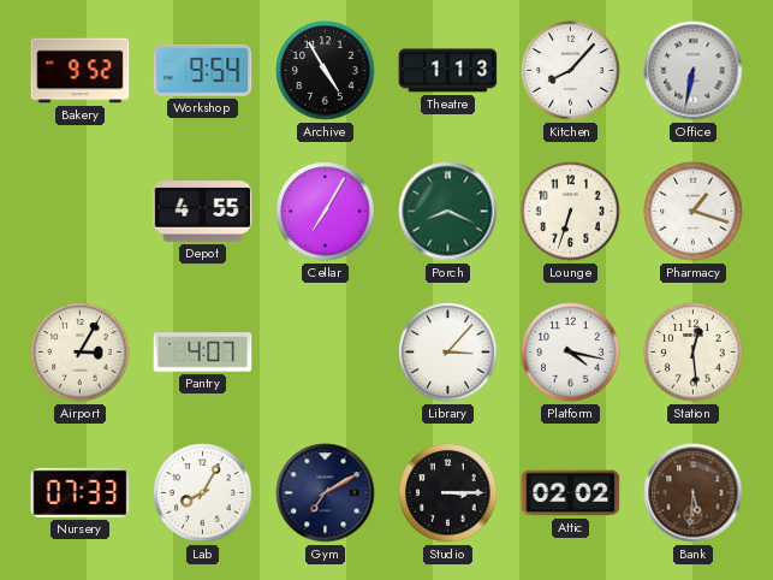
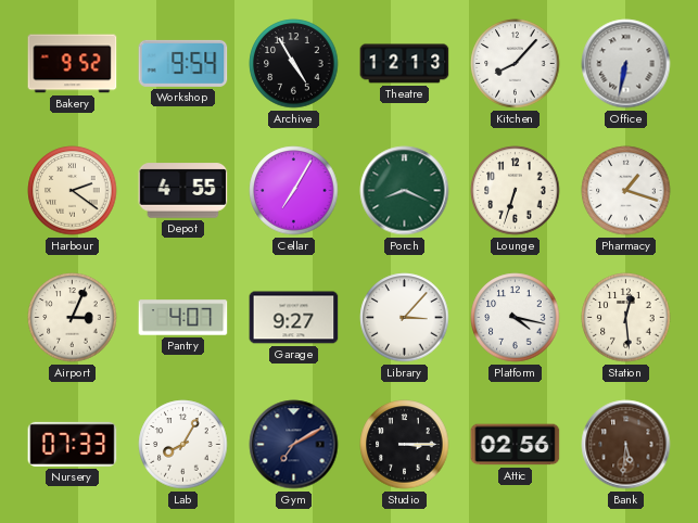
Theatre: 1:13 -> 12:13
Harbour: none -> 2:21
Airport: 3:05 -> 3:04
Garage: none -> 9:27
Attic: 02:02 -> 02:56
